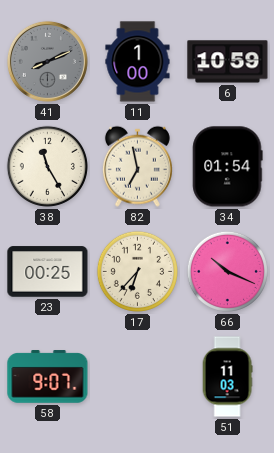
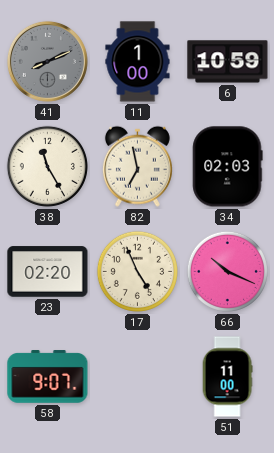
34: 01:54 -> 02:03
23: 00:25 -> 02:20
17: 6:37 -> 4:56
51: 11:03 -> 11:00
